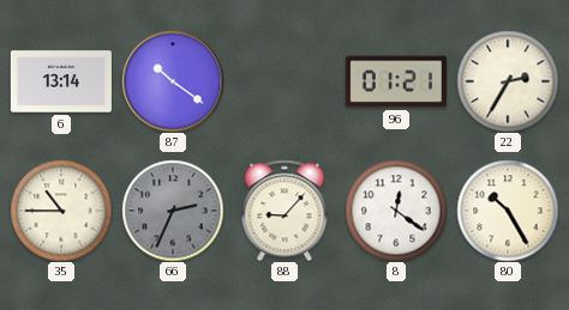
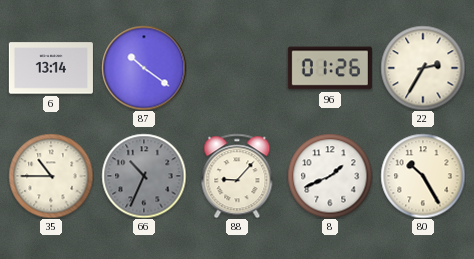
96: 01:21 -> 01:26
66: 2:34 -> 10:34
8: 12:21 -> 1:41
